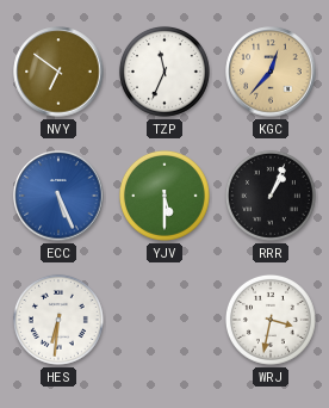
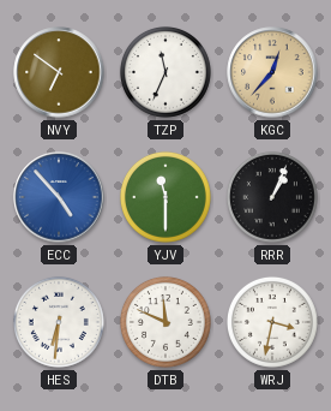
ECC: 5:26 -> 4:53
YJV: 5:30 -> 11:30
DTB: none -> 11:49
